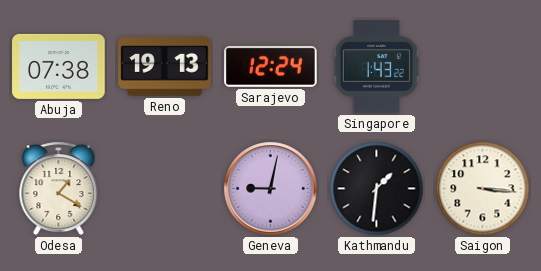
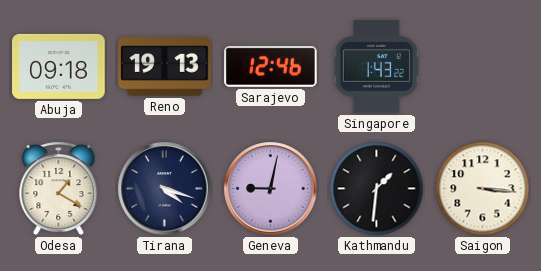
Abuja: 07:38 -> 09:18
Sarajevo: 12:24 -> 12:46
Tirana: none -> 4:18
